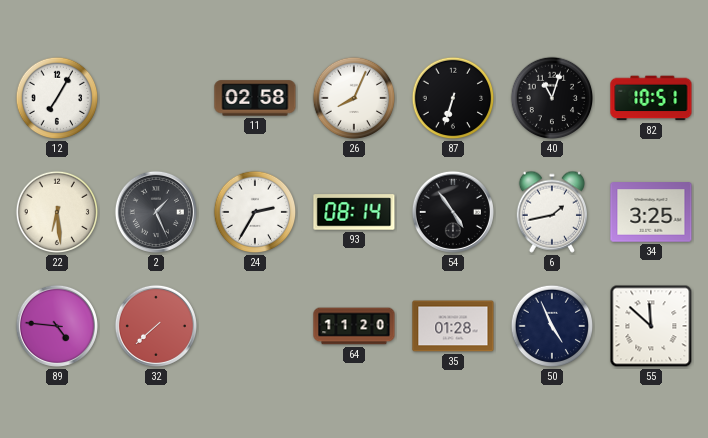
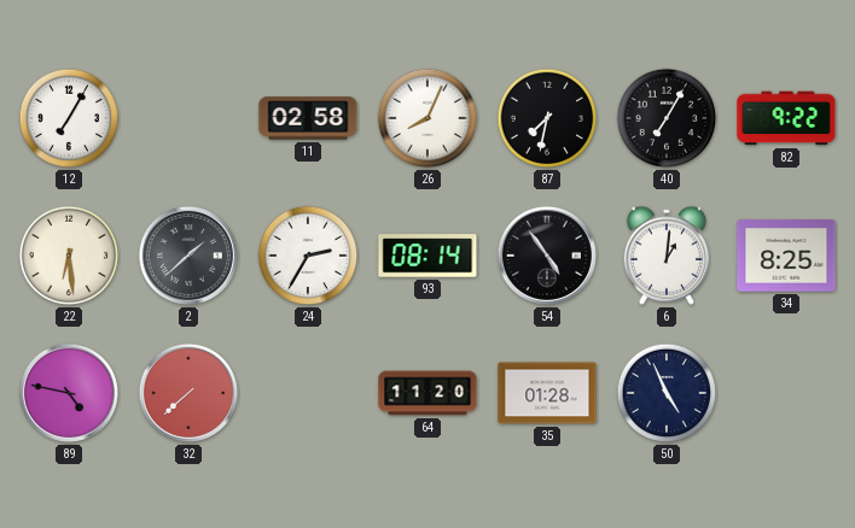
87: 6:33 -> 7:32
40: 11:03 -> 7:05
82: 10:51 -> 9:22
2: 1:26 -> 1:38
6: 1:43 -> 1:01
34: 3:25 -> 8:25
89: 4:46 -> 4:47
55: 11:52 -> none
